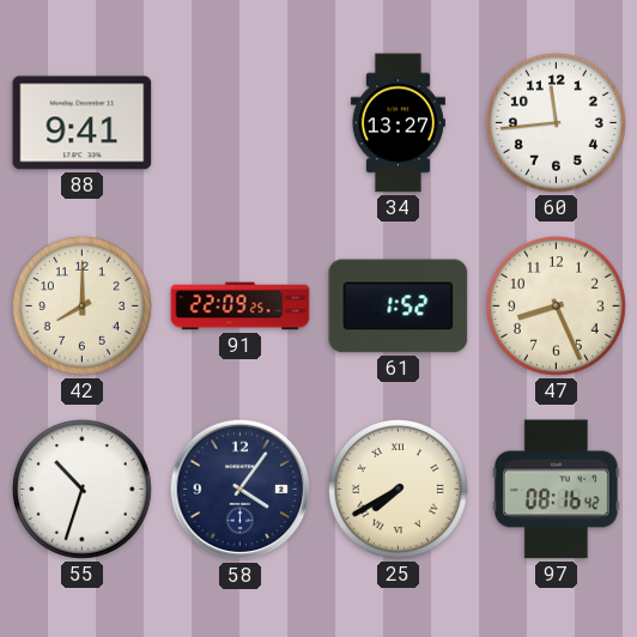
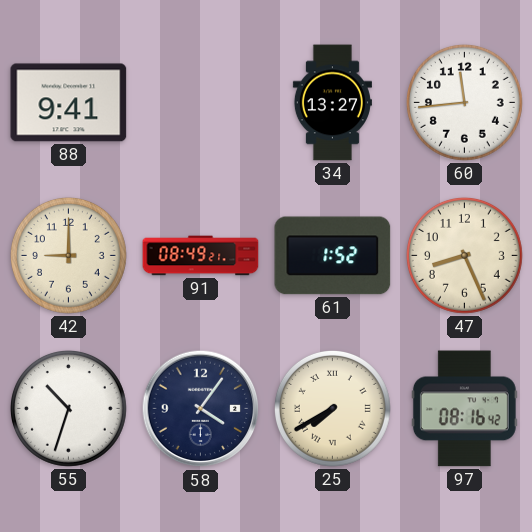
42: 8:00 -> 9:00
91: 22:09 -> 08:49
